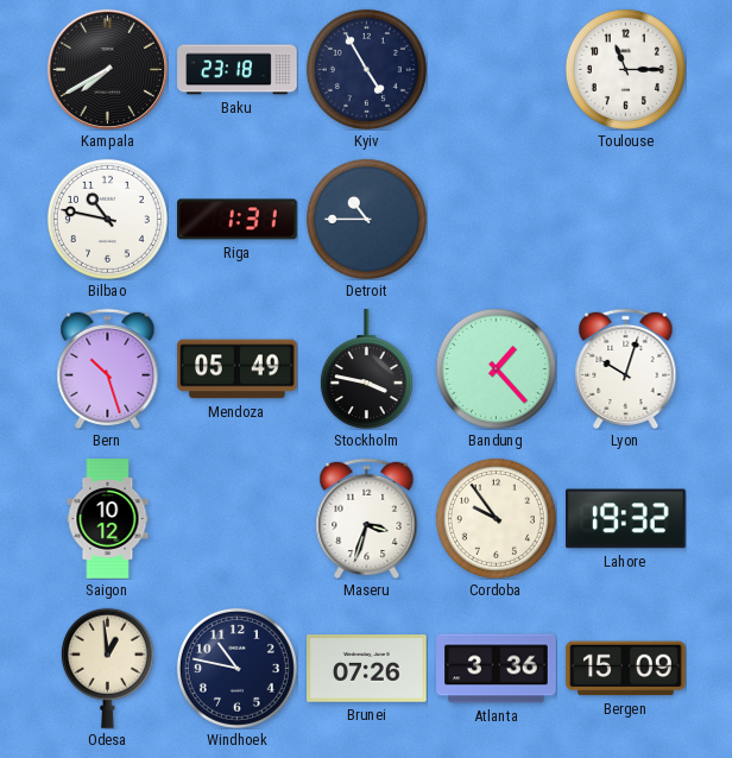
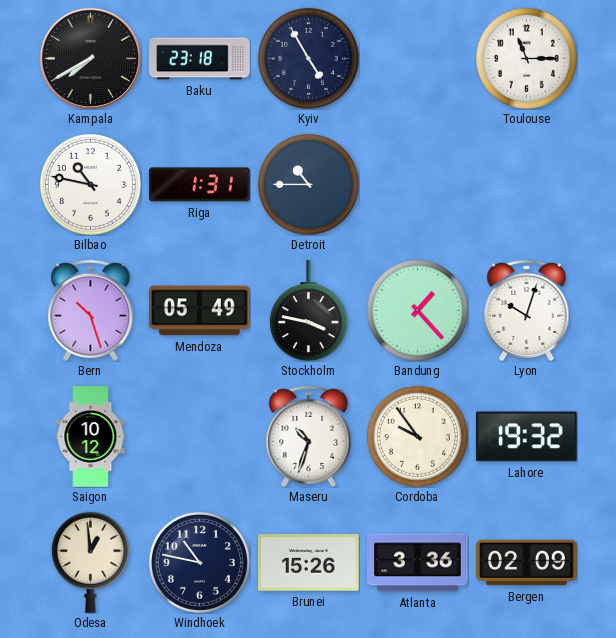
Maseru: 3:33 -> 10:33
Brunei: 07:26 -> 15:26
Bergen: 15:09 -> 02:09
